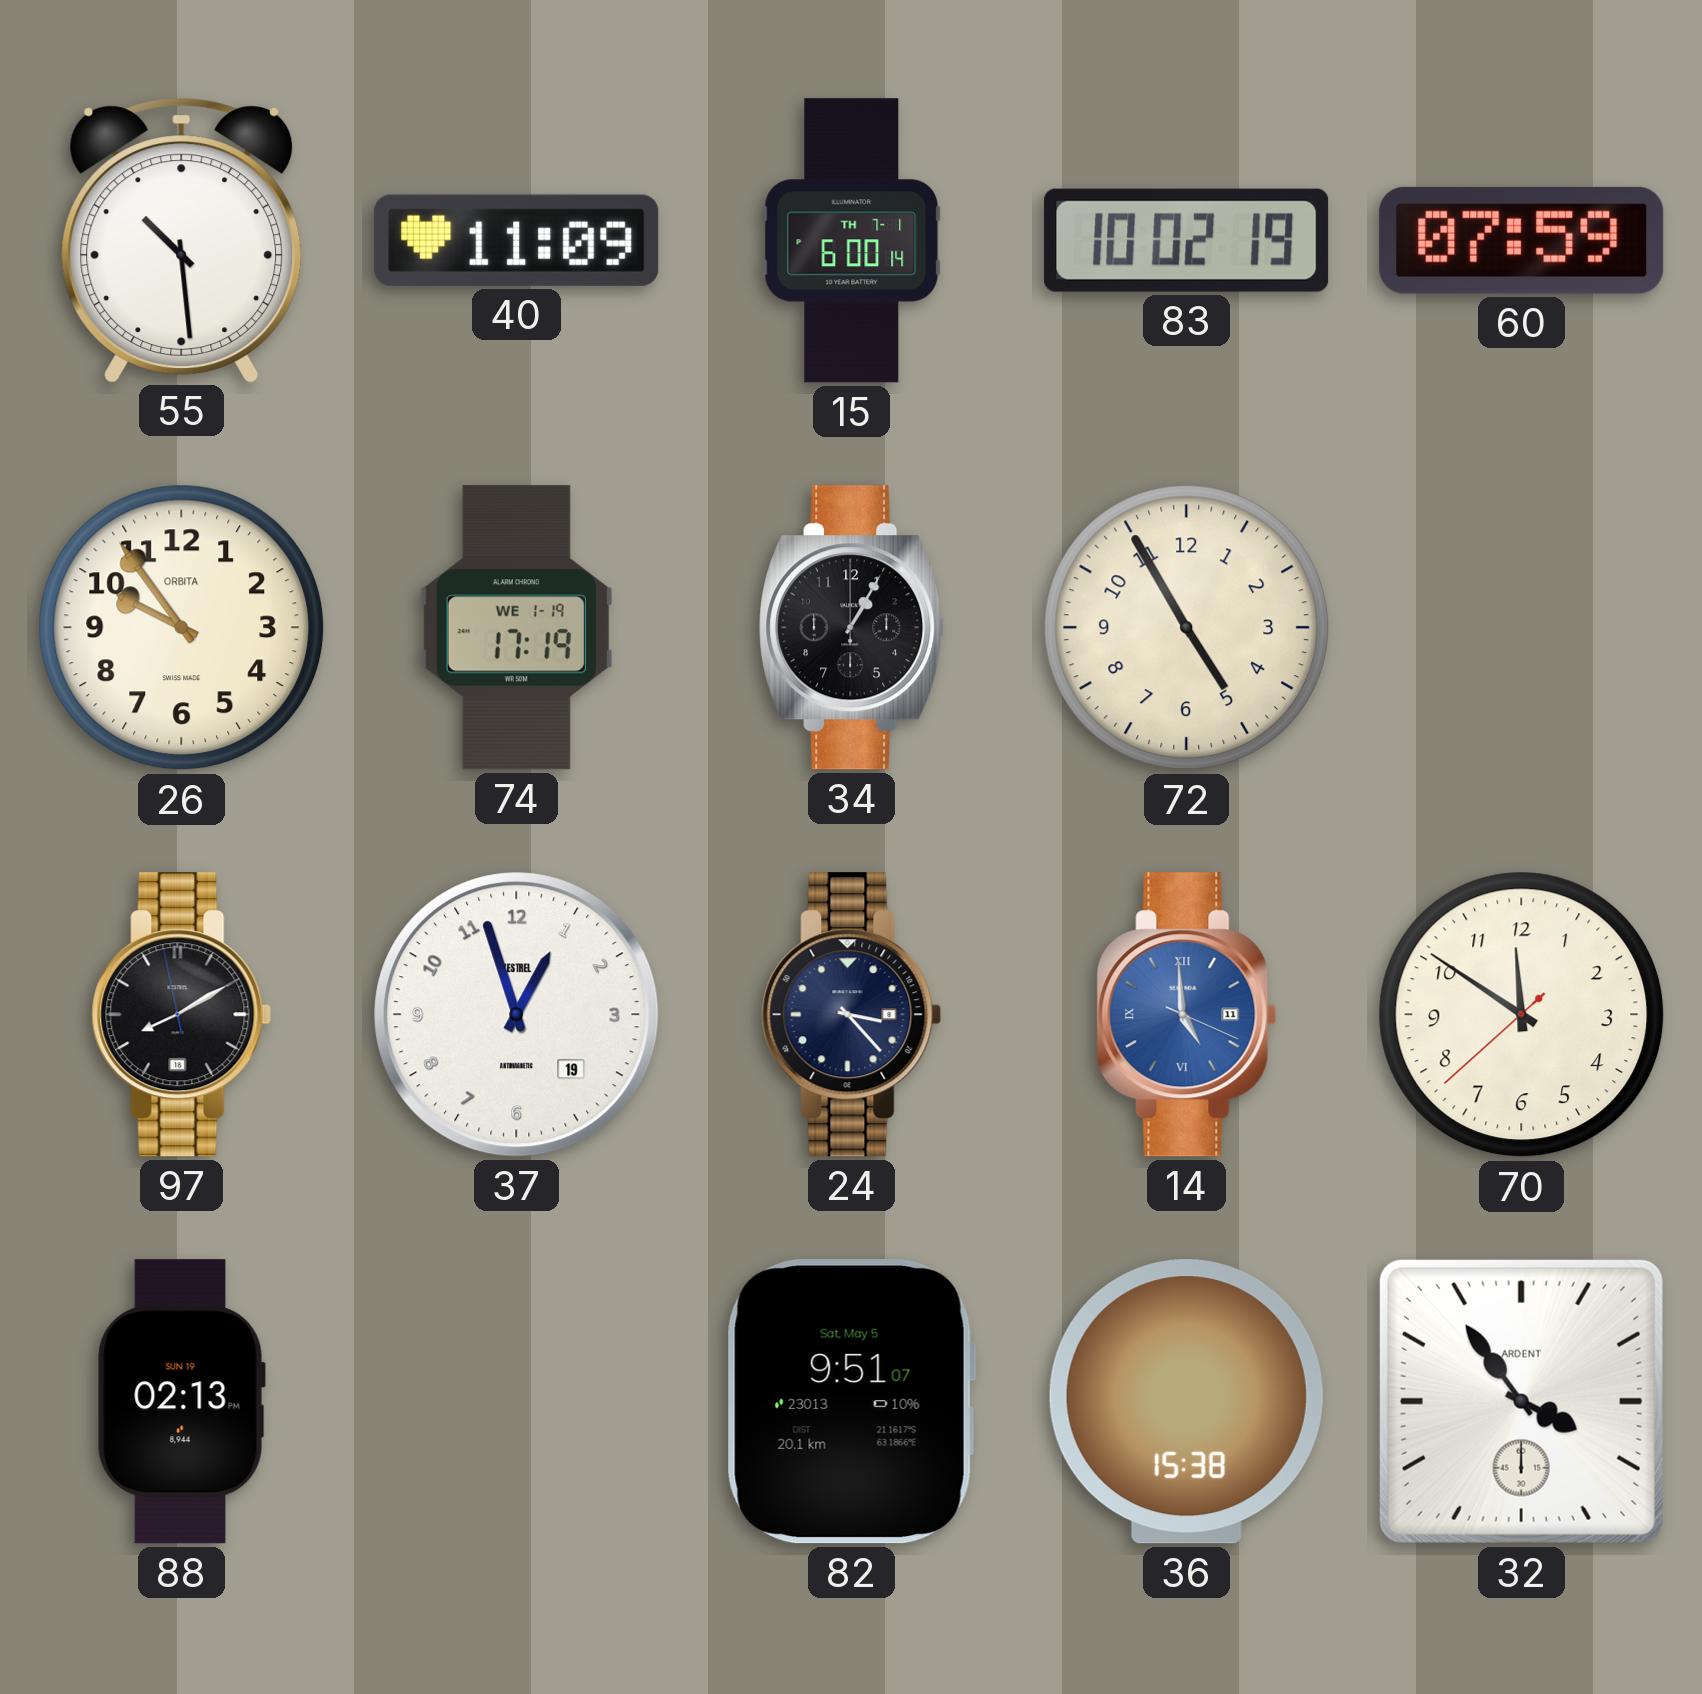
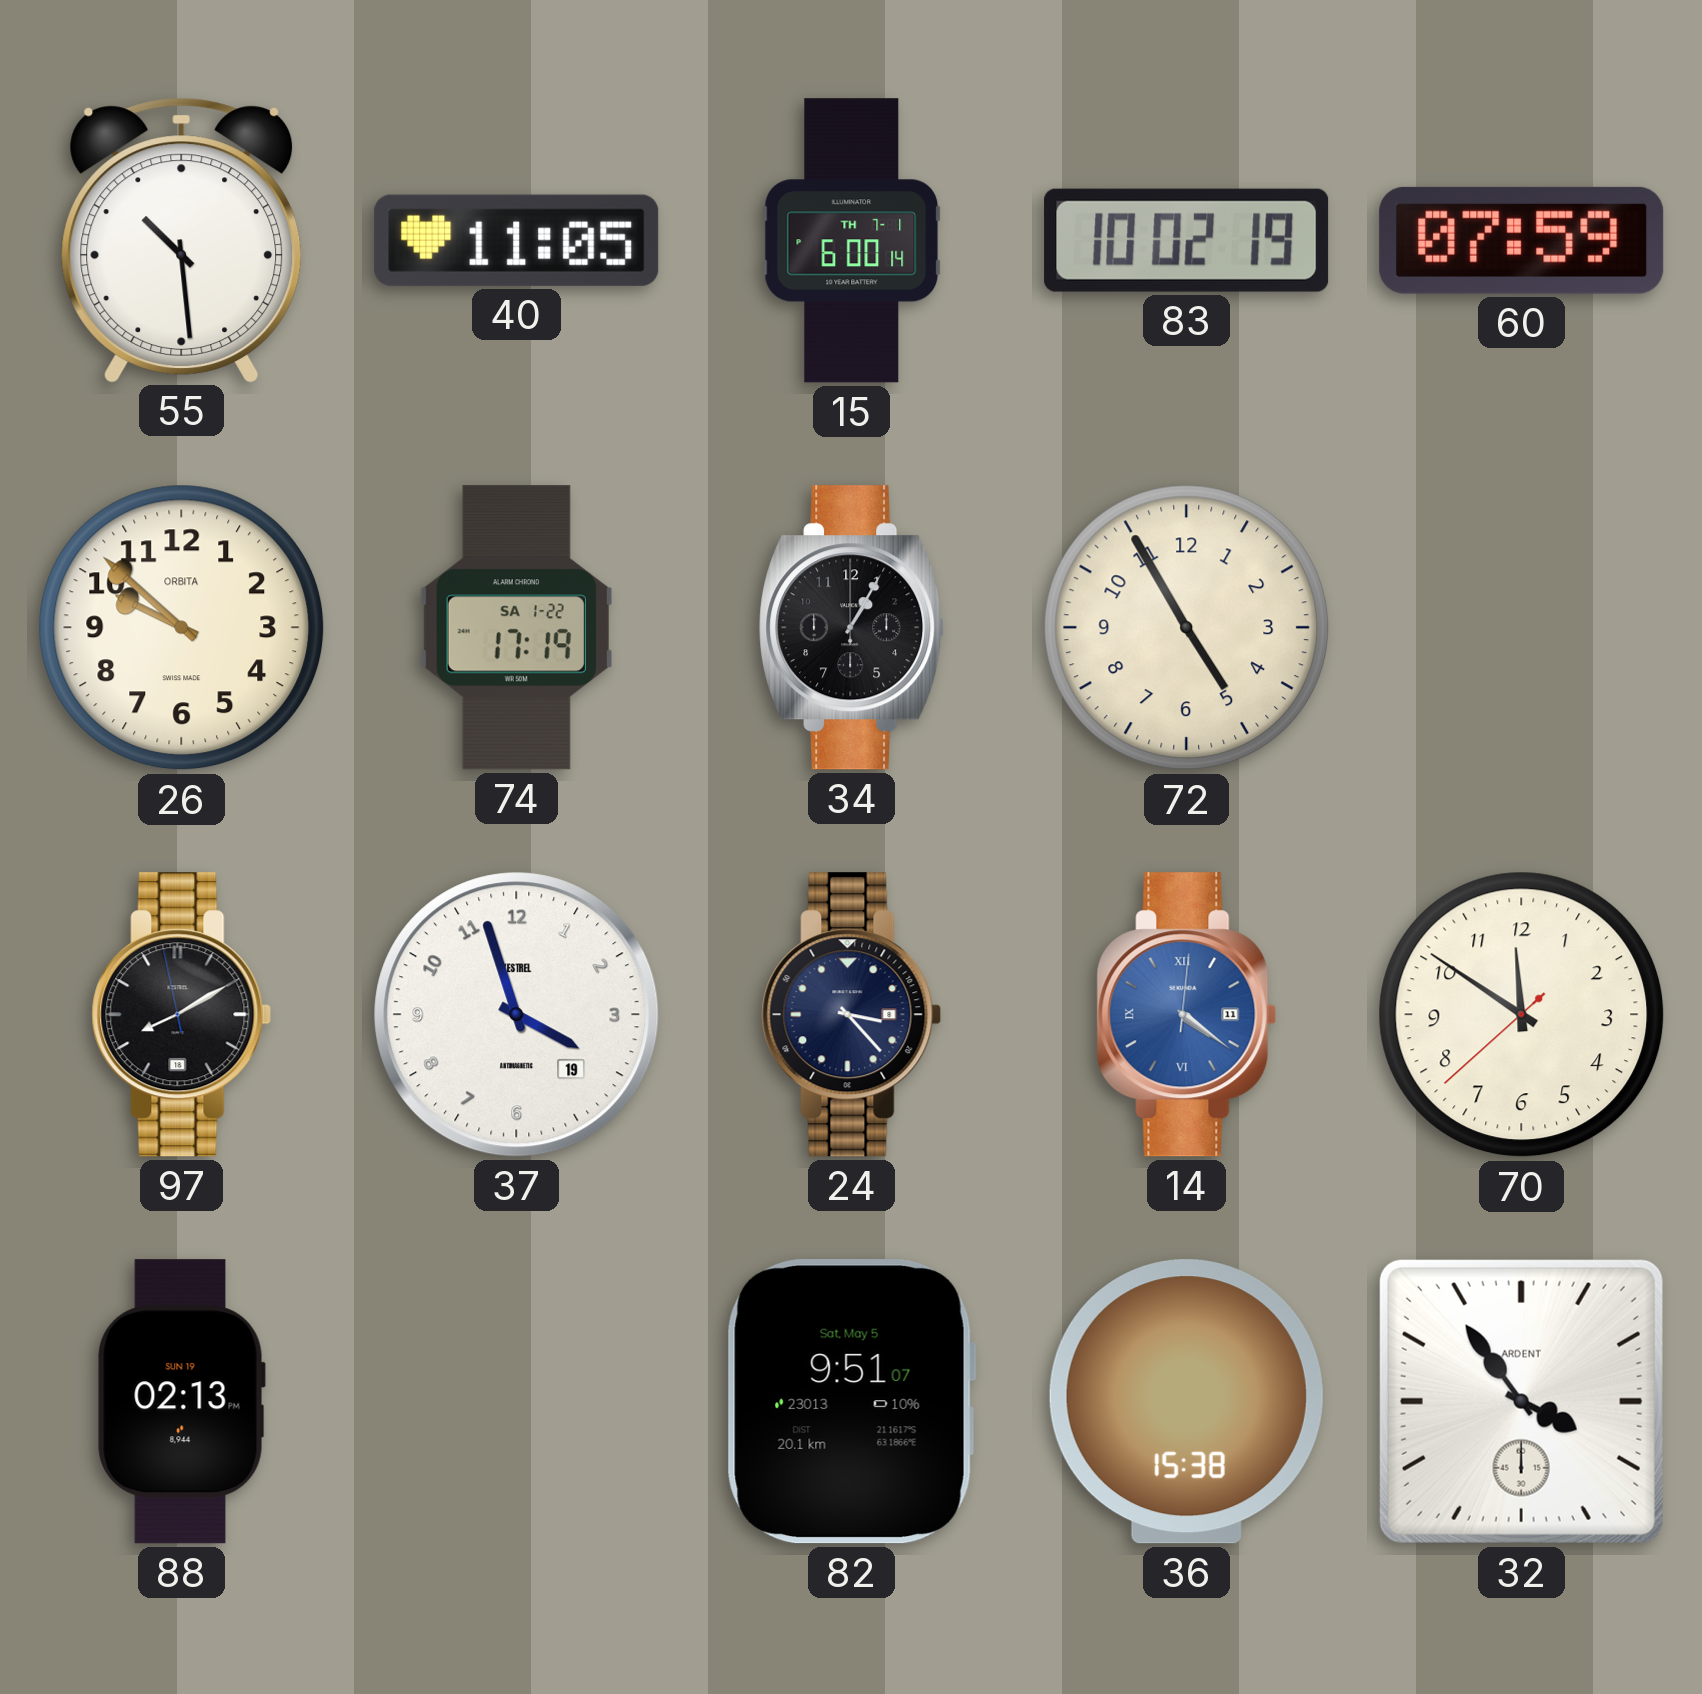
40: 11:09 -> 11:05
26: 9:54 -> 9:52
74 date: WE 1-19 -> SA 1-22
37: 12:57 -> 3:57
14: 4:59 -> 4:21
